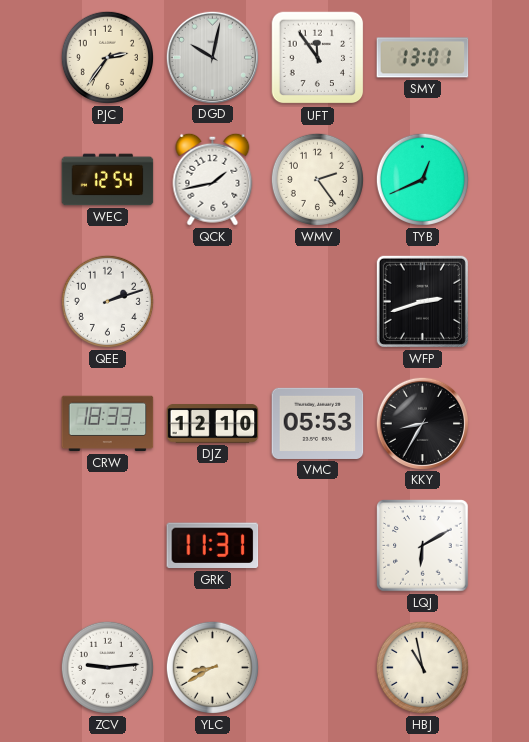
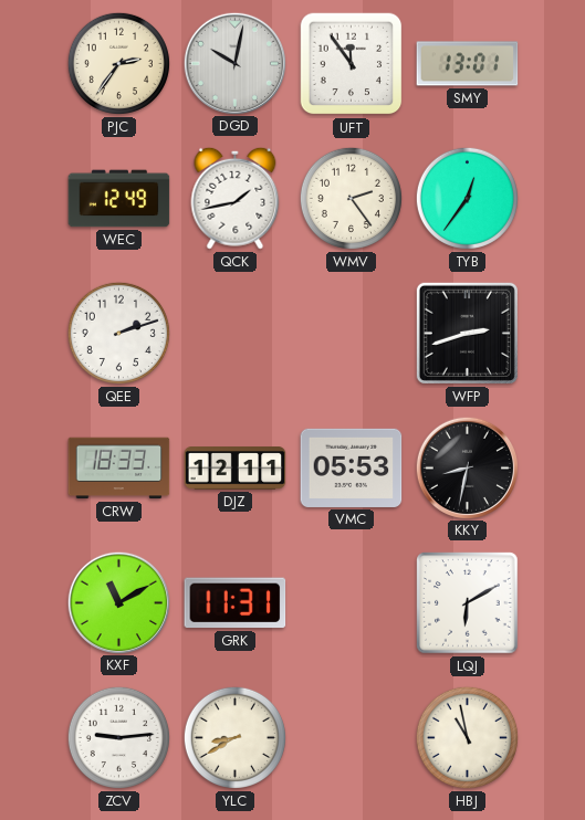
WEC: 12:54 -> 12:49
TYB: 12:41 -> 12:36
DJZ: 12:10 -> 12:11
KKY: 8:35 -> 8:32
KXF: none -> 11:10
